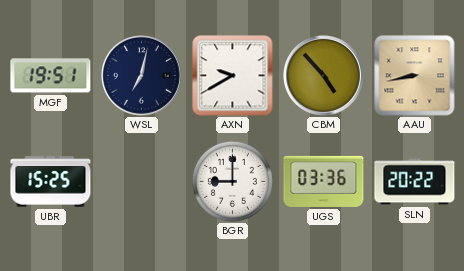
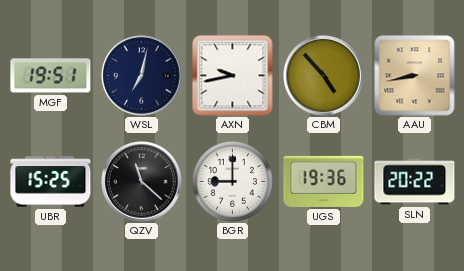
AXN: 9:40 -> 9:43
QZV: none -> 11:22
UGS: 03:36 -> 19:36
